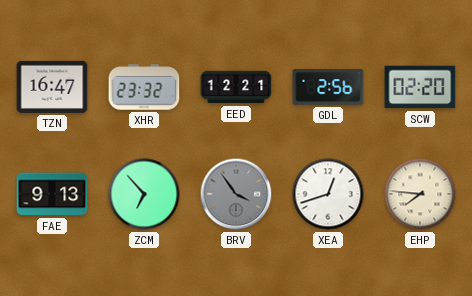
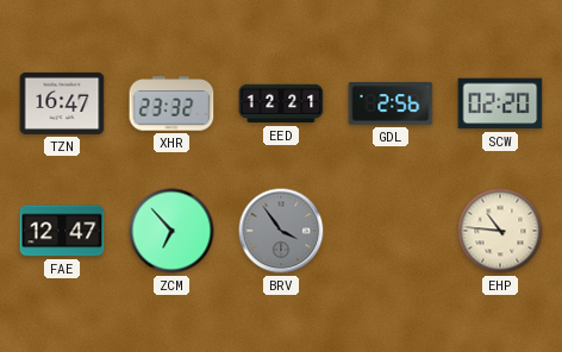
FAE: 9:13 -> 12:47
XEA: 12:42 -> none
EHP: 7:46 -> 10:46
